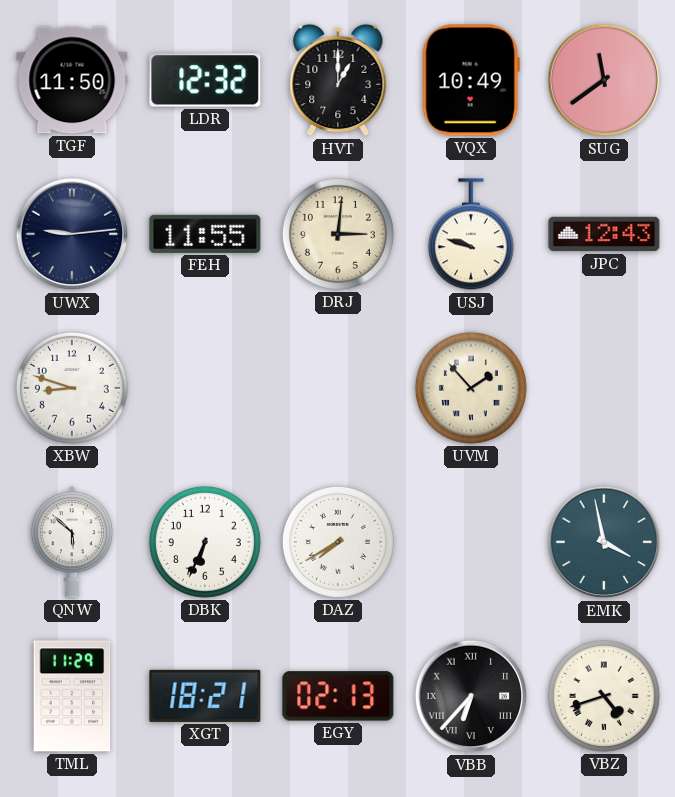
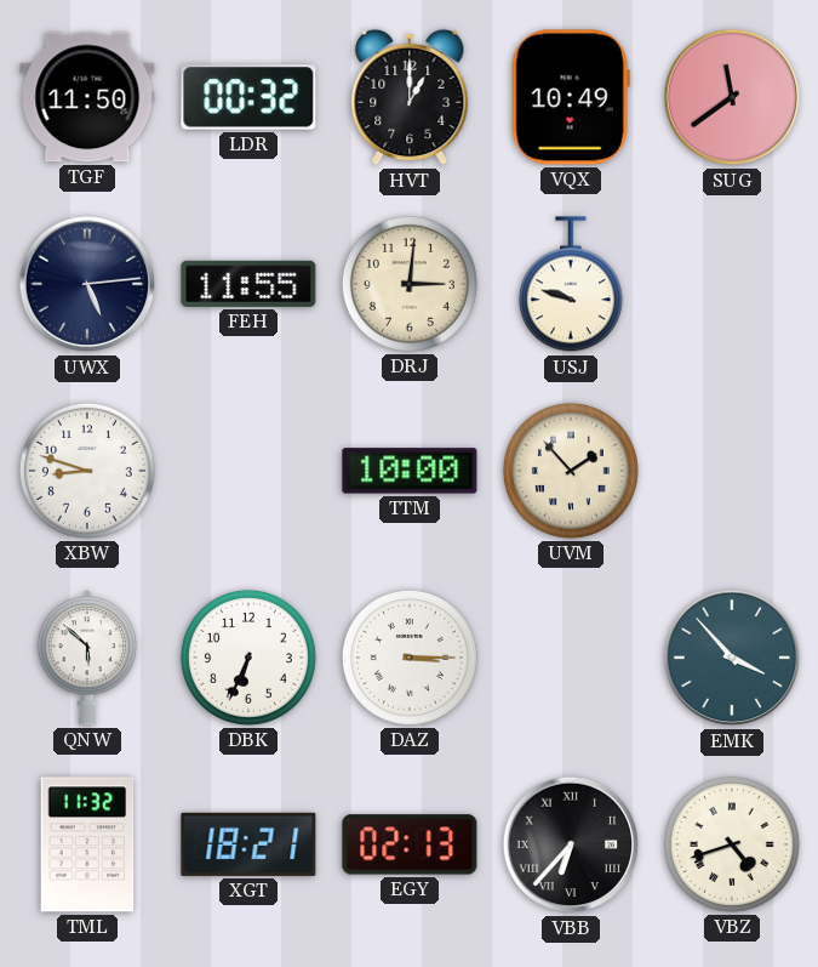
LDR: 12:32 -> 00:32
UWX: 9:14 -> 5:14
JPC: 12:43 -> none
TTM: none -> 10:00
DAZ: 7:40 -> 3:15
EMK: 3:58 -> 3:53
TML: 11:29 -> 11:32
